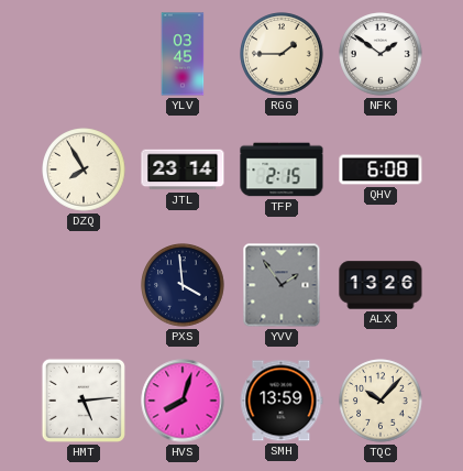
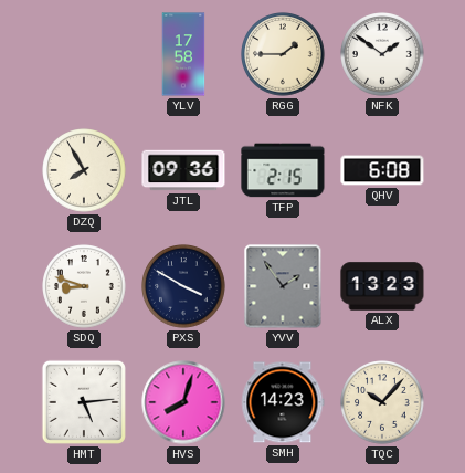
YLV: 03:45 -> 17:58
JTL: 23:14 -> 09:36
SDQ: none -> 8:48
PXS: 3:59 -> 3:50
ALX: 13:26 -> 13:23
SMH: 13:59 -> 14:23
